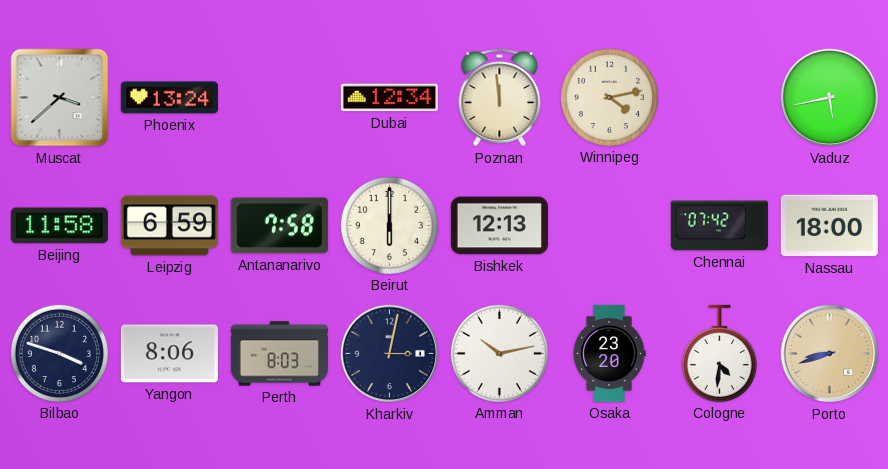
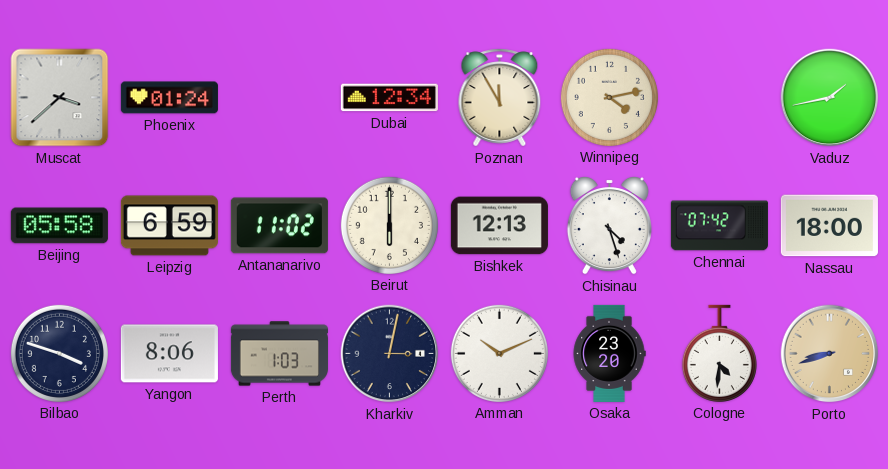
Phoenix: 13:24 -> 01:24
Poznan: 11:59 -> 11:55
Vaduz: 5:43 -> 1:43
Beijing: 11:58 -> 05:58
Antananarivo: 7:58 -> 11:02
Chisinau: none -> 4:27
Perth: 8:03 -> 1:03
Amman: 10:13 -> 10:11
